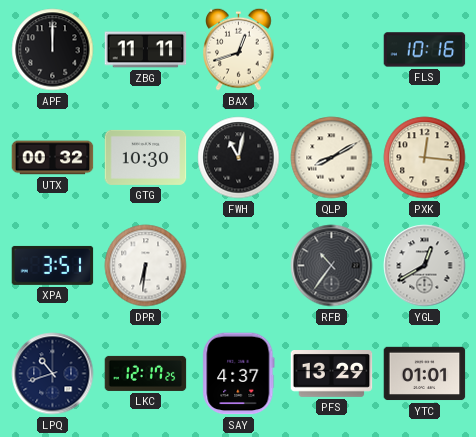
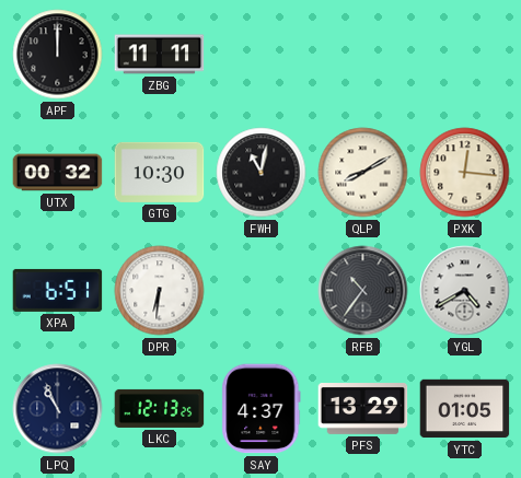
BAX: 12:42 -> none
FLS: 10:16 -> none
XPA: 3:51 -> 6:51
YGL: 12:40 -> 4:40
LPQ: 10:42 -> 10:56
LKC: 12:17 -> 12:13
YTC: 01:01 -> 01:05
